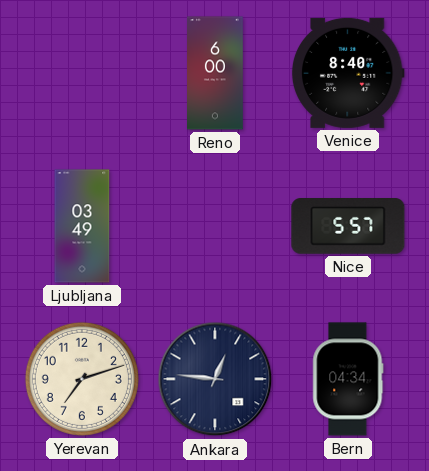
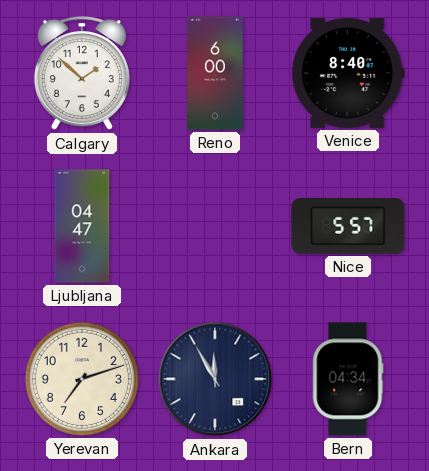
Calgary: none -> 1:52
Ljubljana: 03:49 -> 04:47
Ankara: 12:46 -> 11:55
